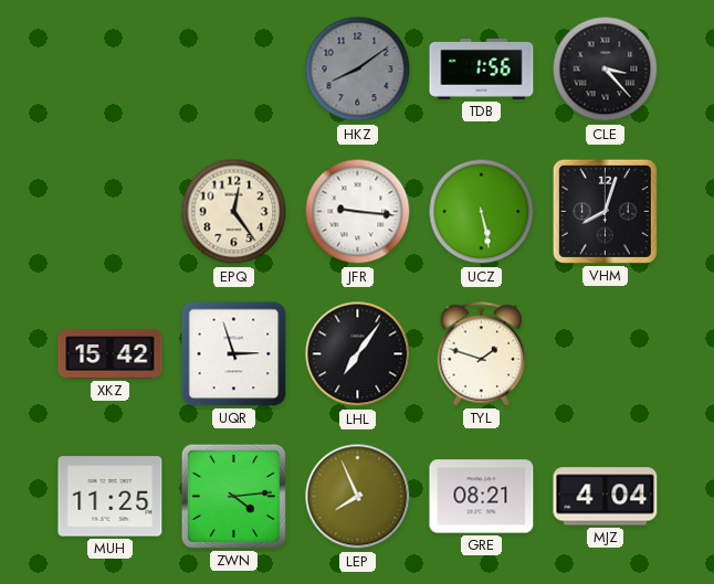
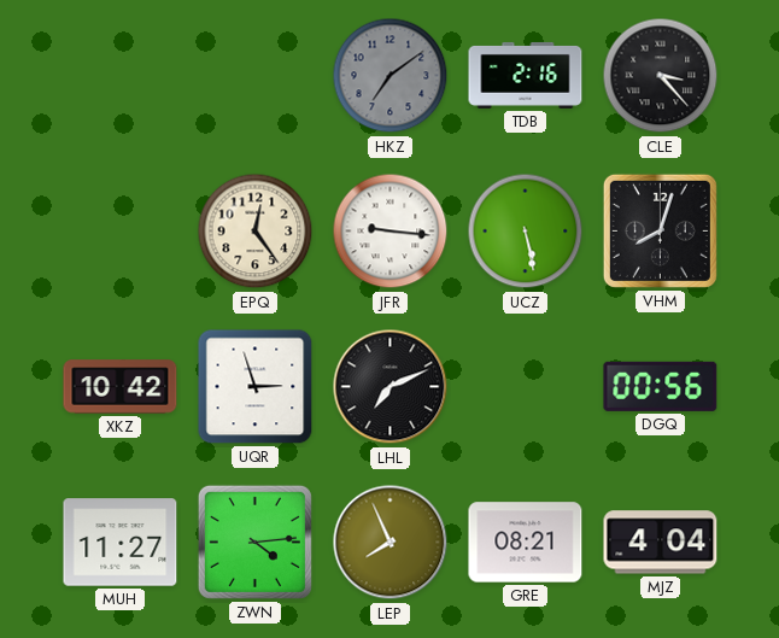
HKZ: 8:09 -> 7:09
TDB: 1:56 -> 2:16
XKZ: 15:42 -> 10:42
LHL: 7:06 -> 7:11
TYL: 1:48 -> none
DGQ: none -> 00:56
MUH: 11:25 -> 11:27
